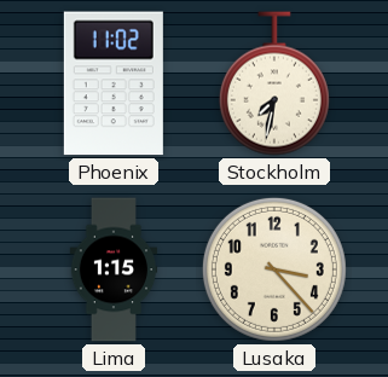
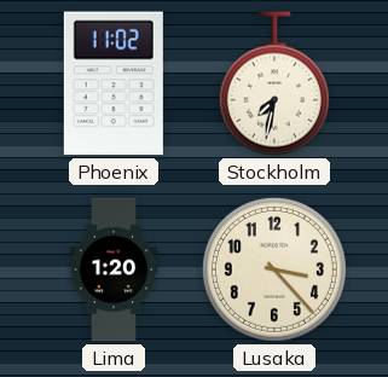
Lima: 1:15 -> 1:20
